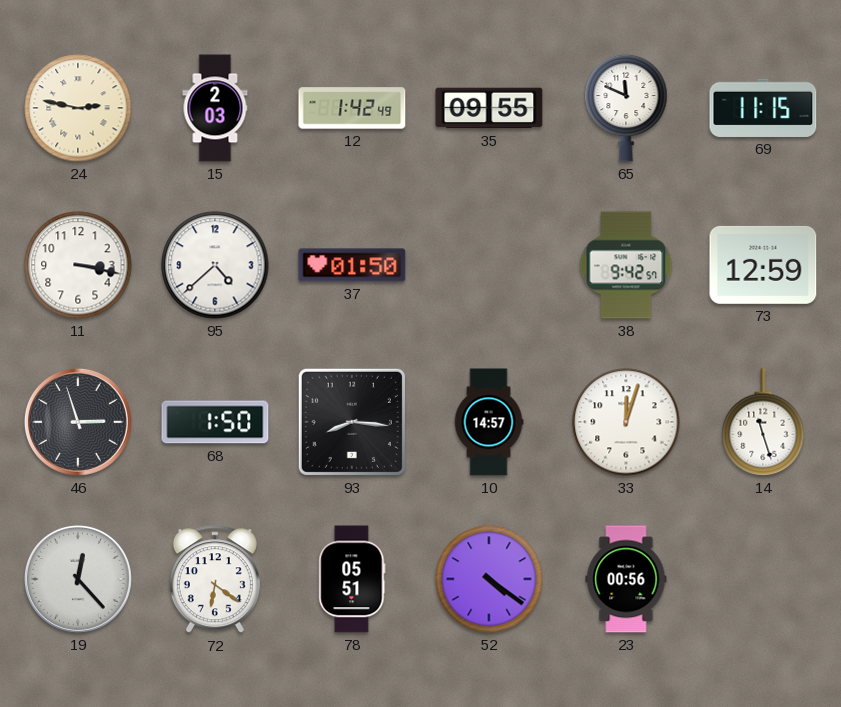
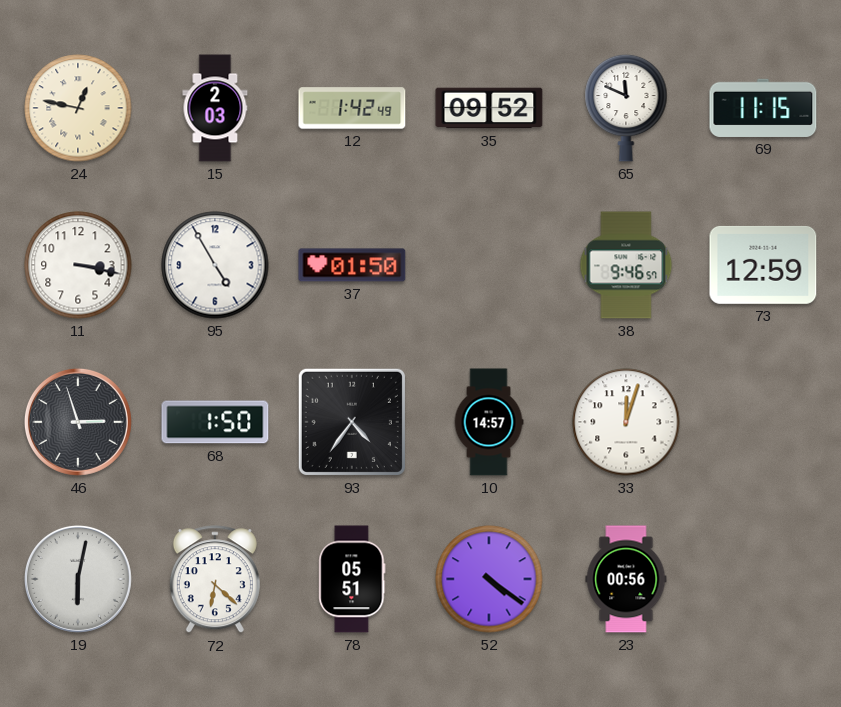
24: 2:47 -> 12:47
35: 09:55 -> 09:52
95: 4:38 -> 4:55
38: 9:42 -> 9:46
93: 8:16 -> 4:36
14: 11:27 -> none
19: 12:23 -> 6:02
72: 6:21 -> 6:22
